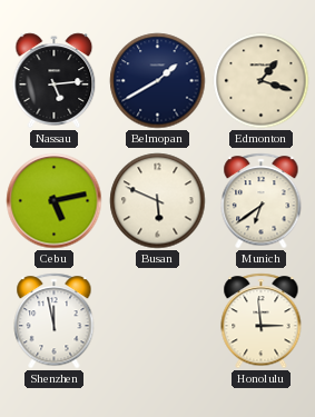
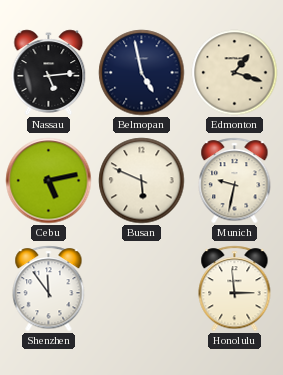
Belmopan: 1:40 -> 4:58
Munich: 6:39 -> 9:32
Shenzhen: 11:58 -> 11:54
